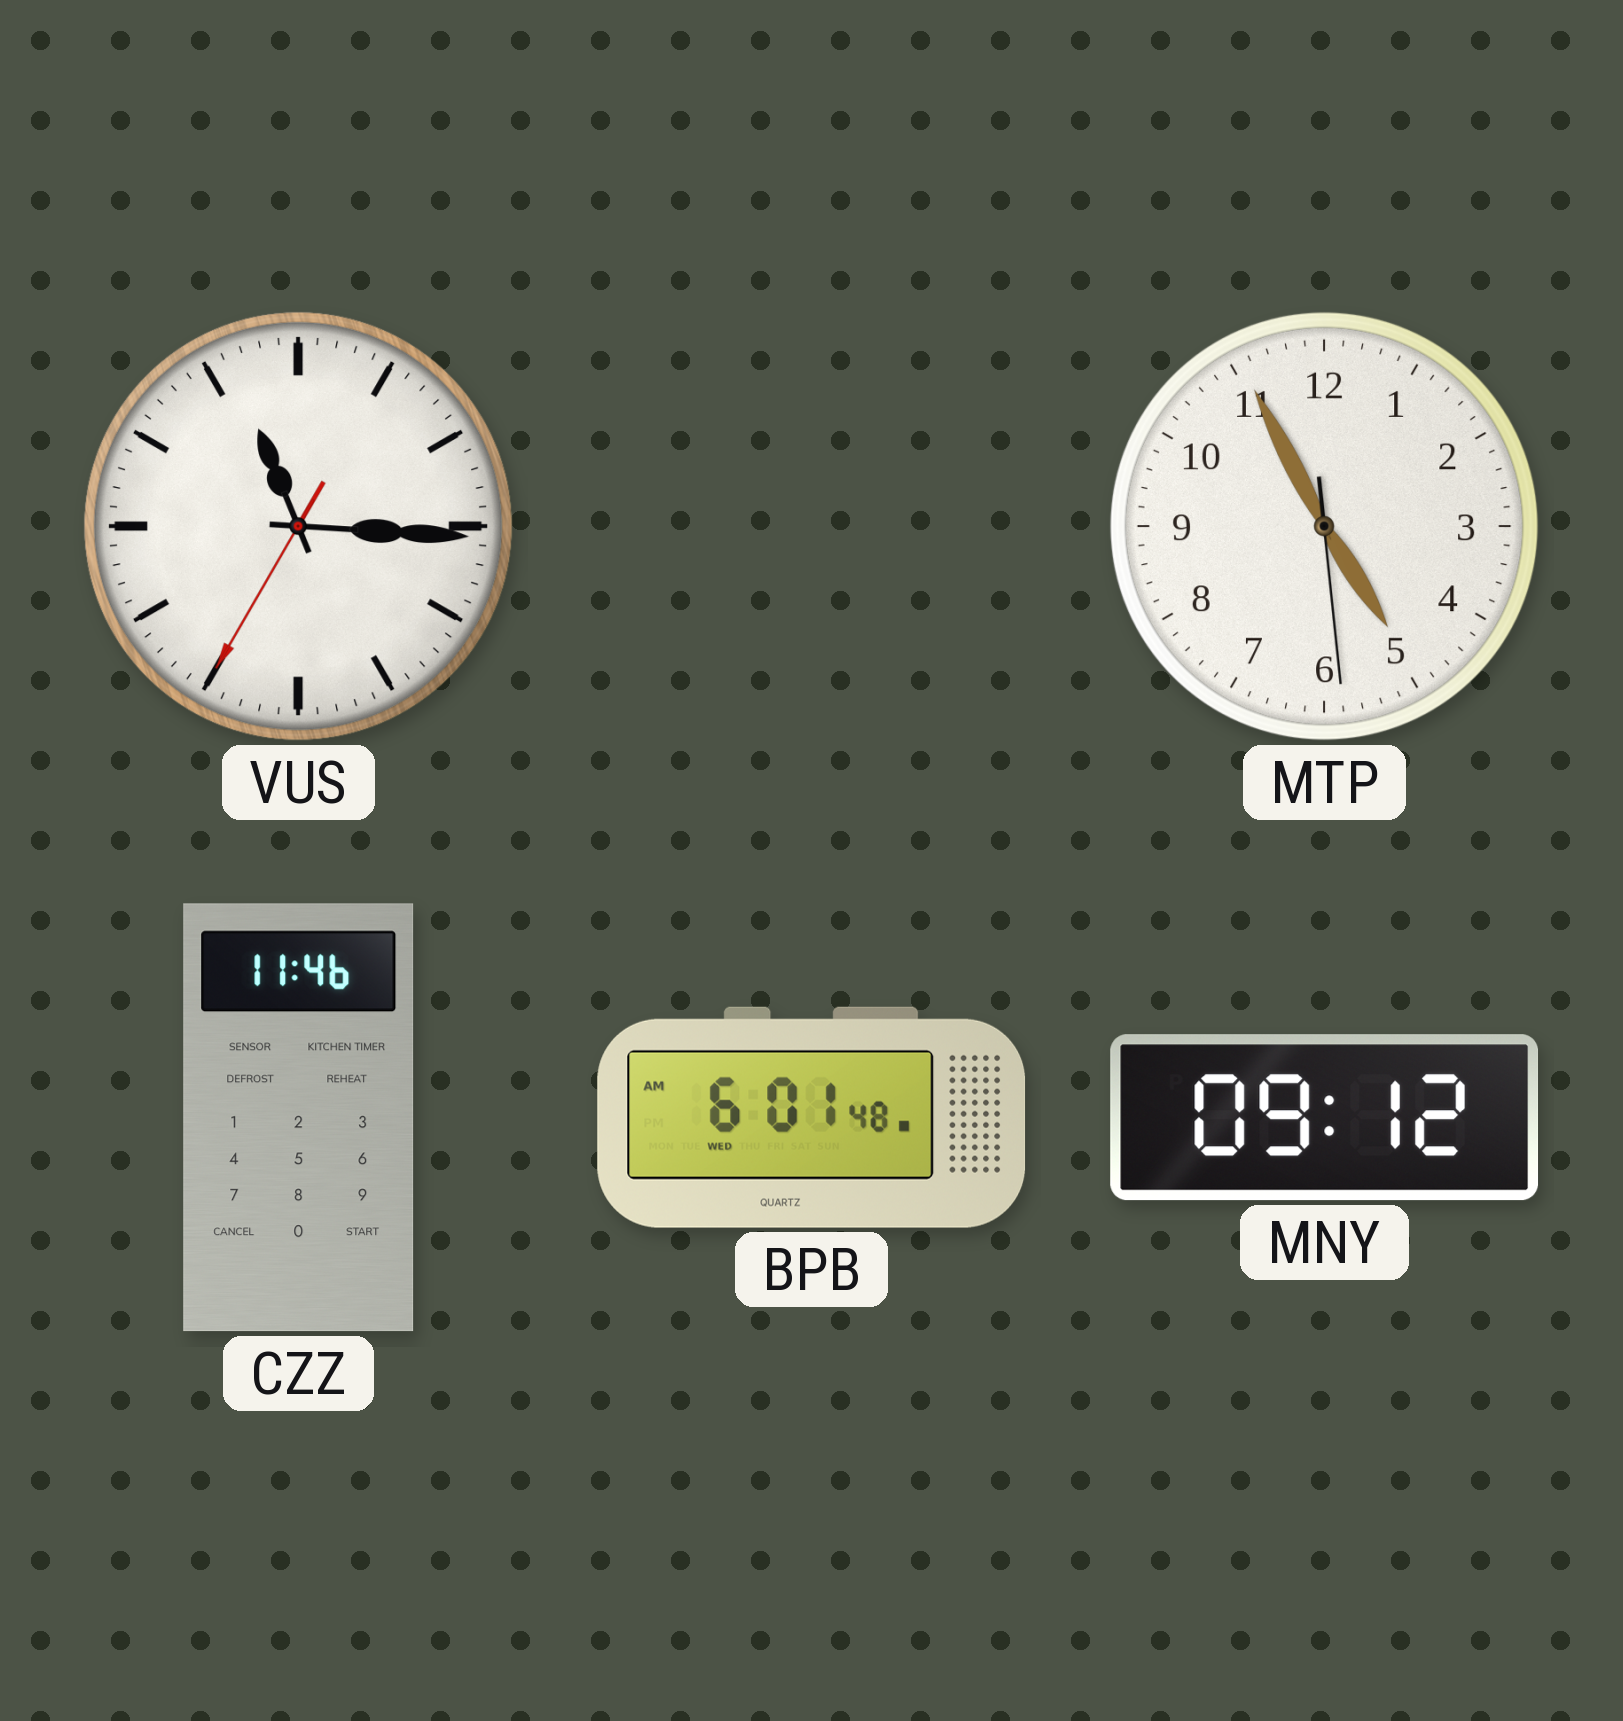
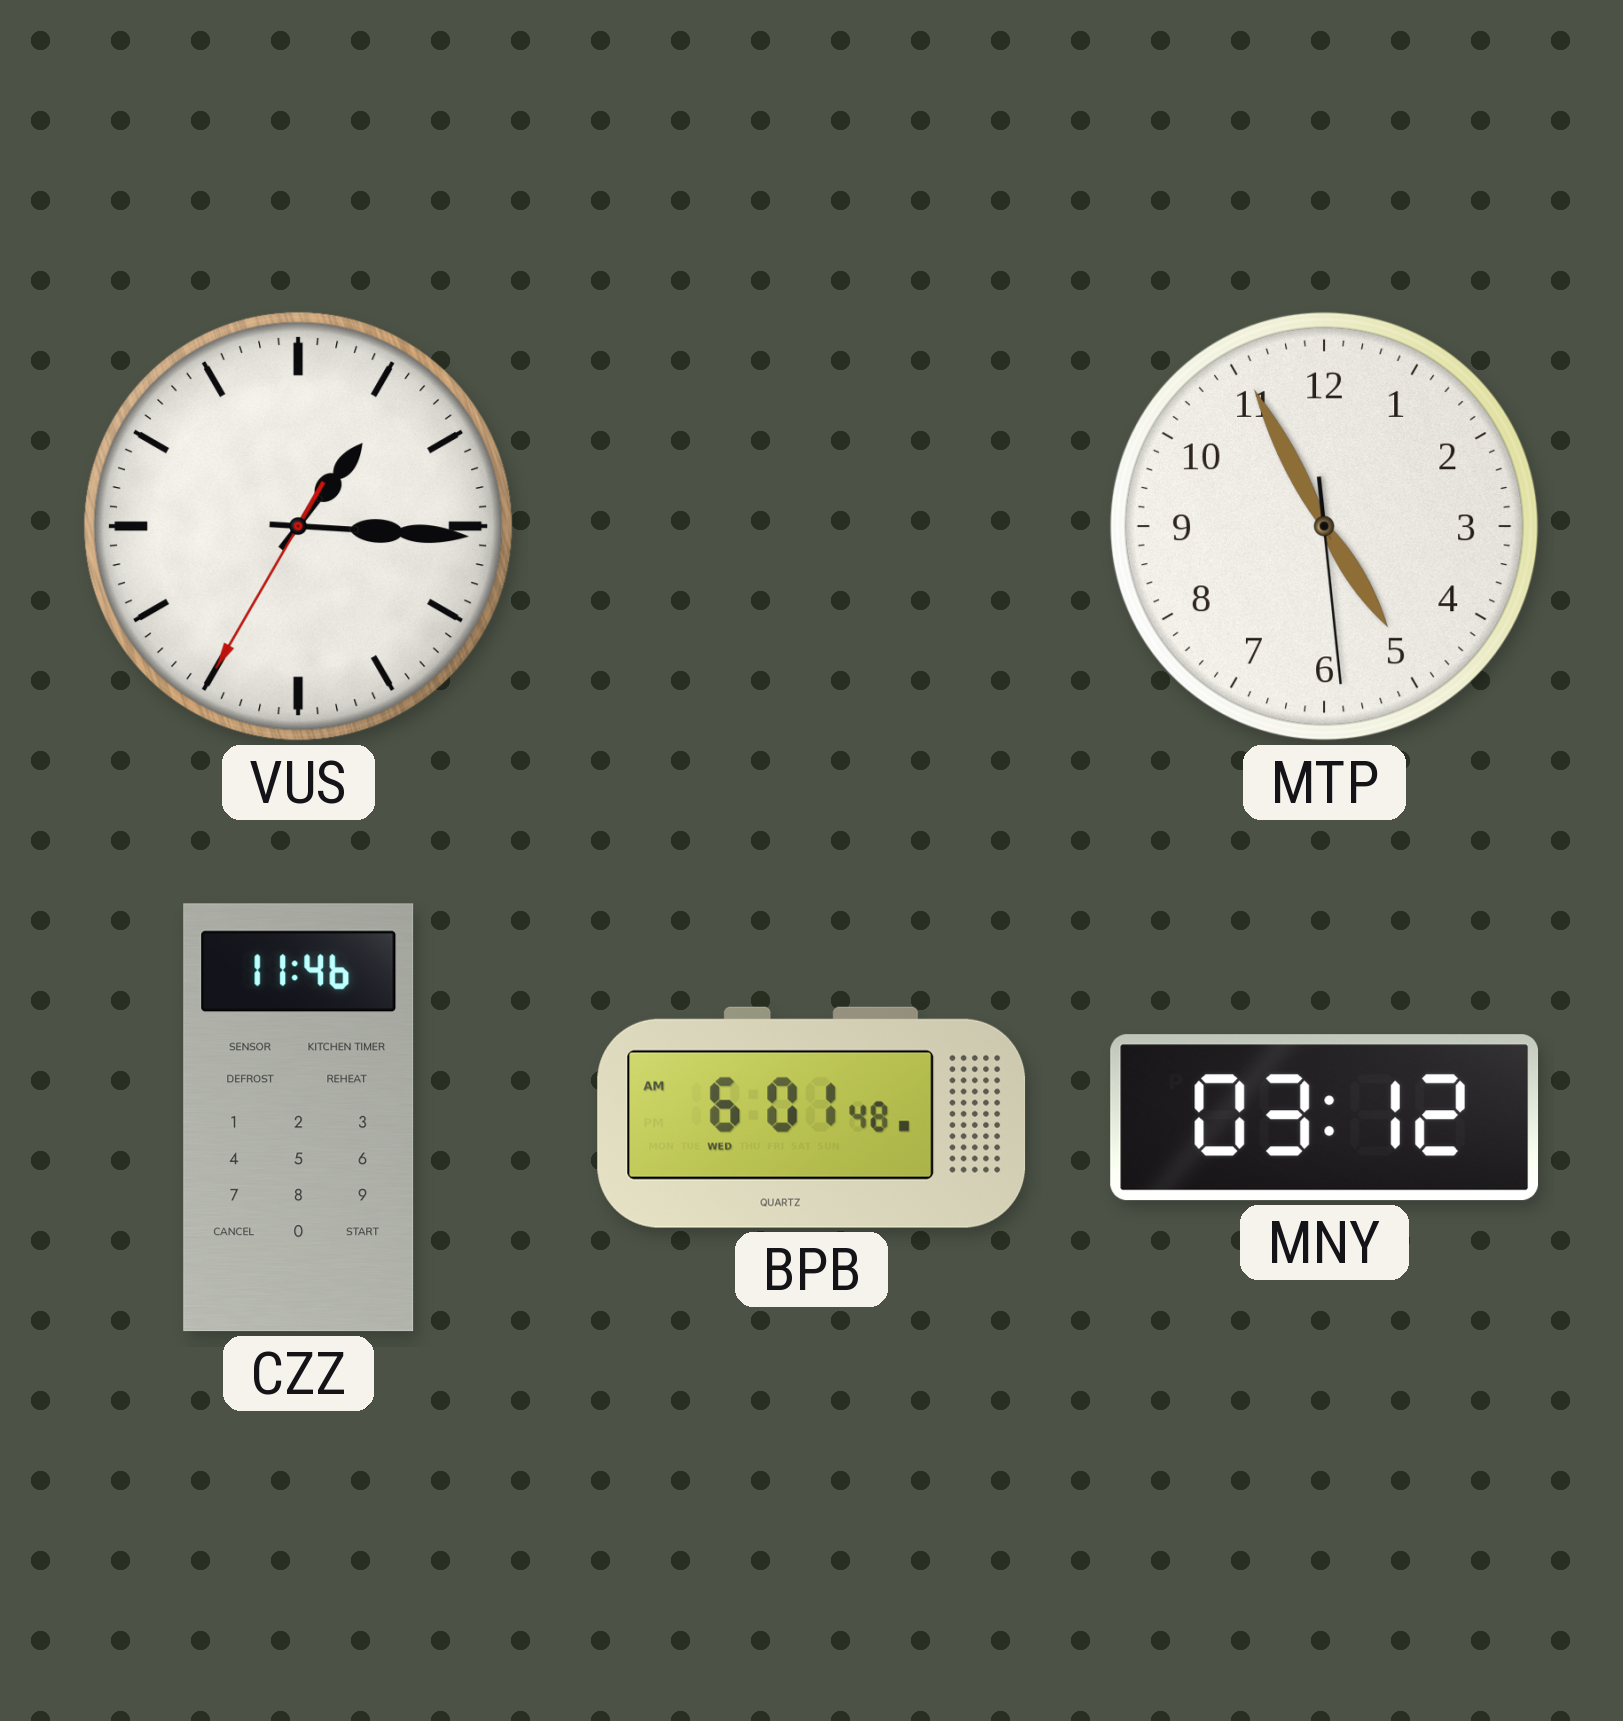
VUS: 11:15 -> 1:15
MNY: 09:12 -> 03:12
